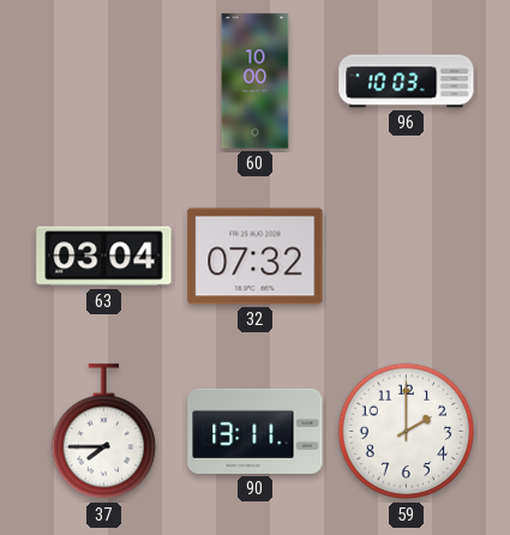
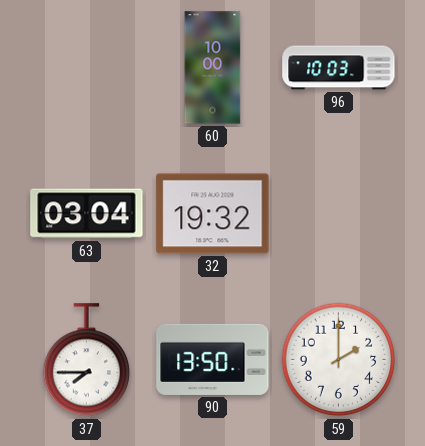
32: 07:32 -> 19:32
90: 13:11 -> 13:50
